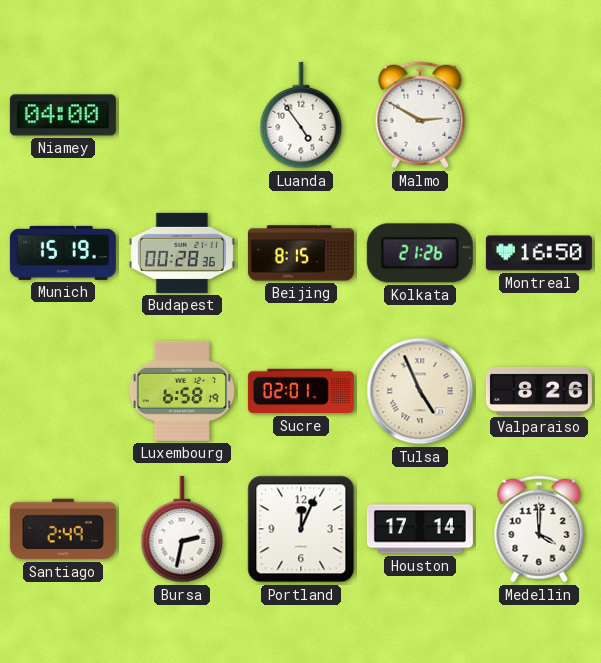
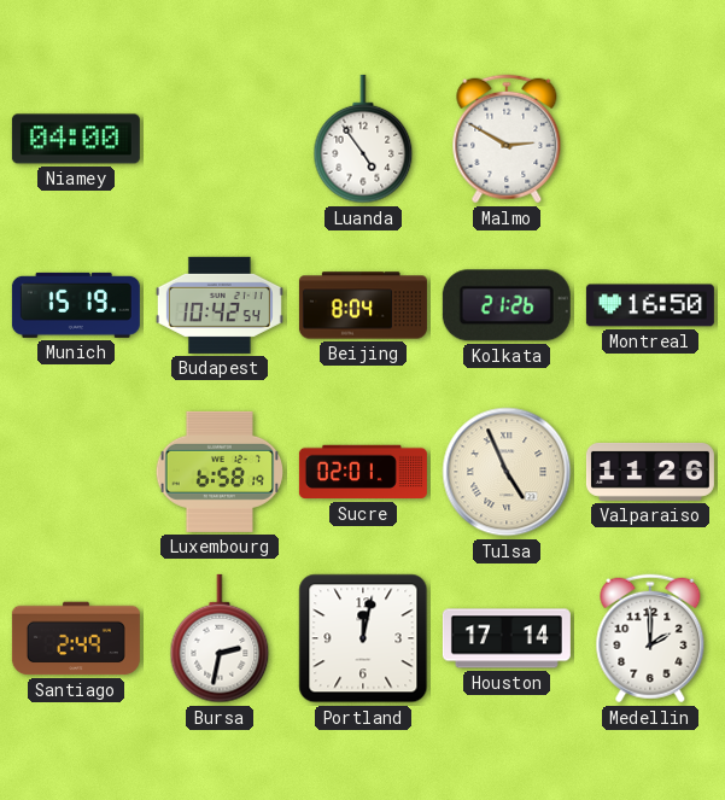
Budapest: 00:28 -> 10:42
Beijing: 8:15 -> 8:04
Valparaiso: 8:26 -> 11:26
Portland: 12:04 -> 12:02
Medellin: 4:00 -> 2:00
